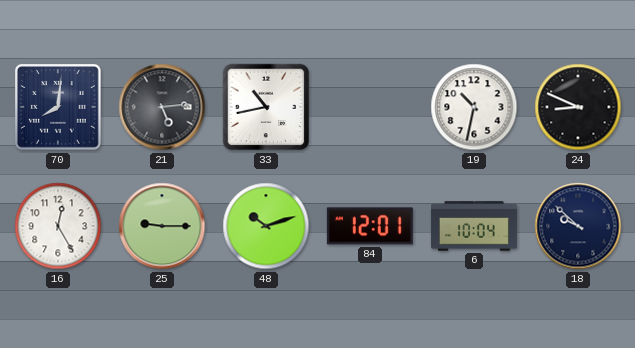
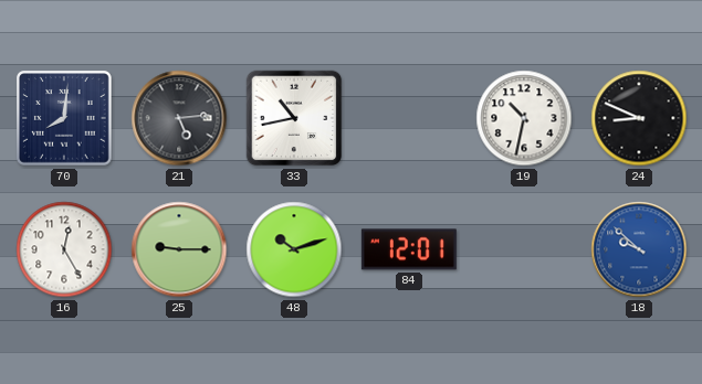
6: 10:04 -> none
18 dial: navy -> blue
